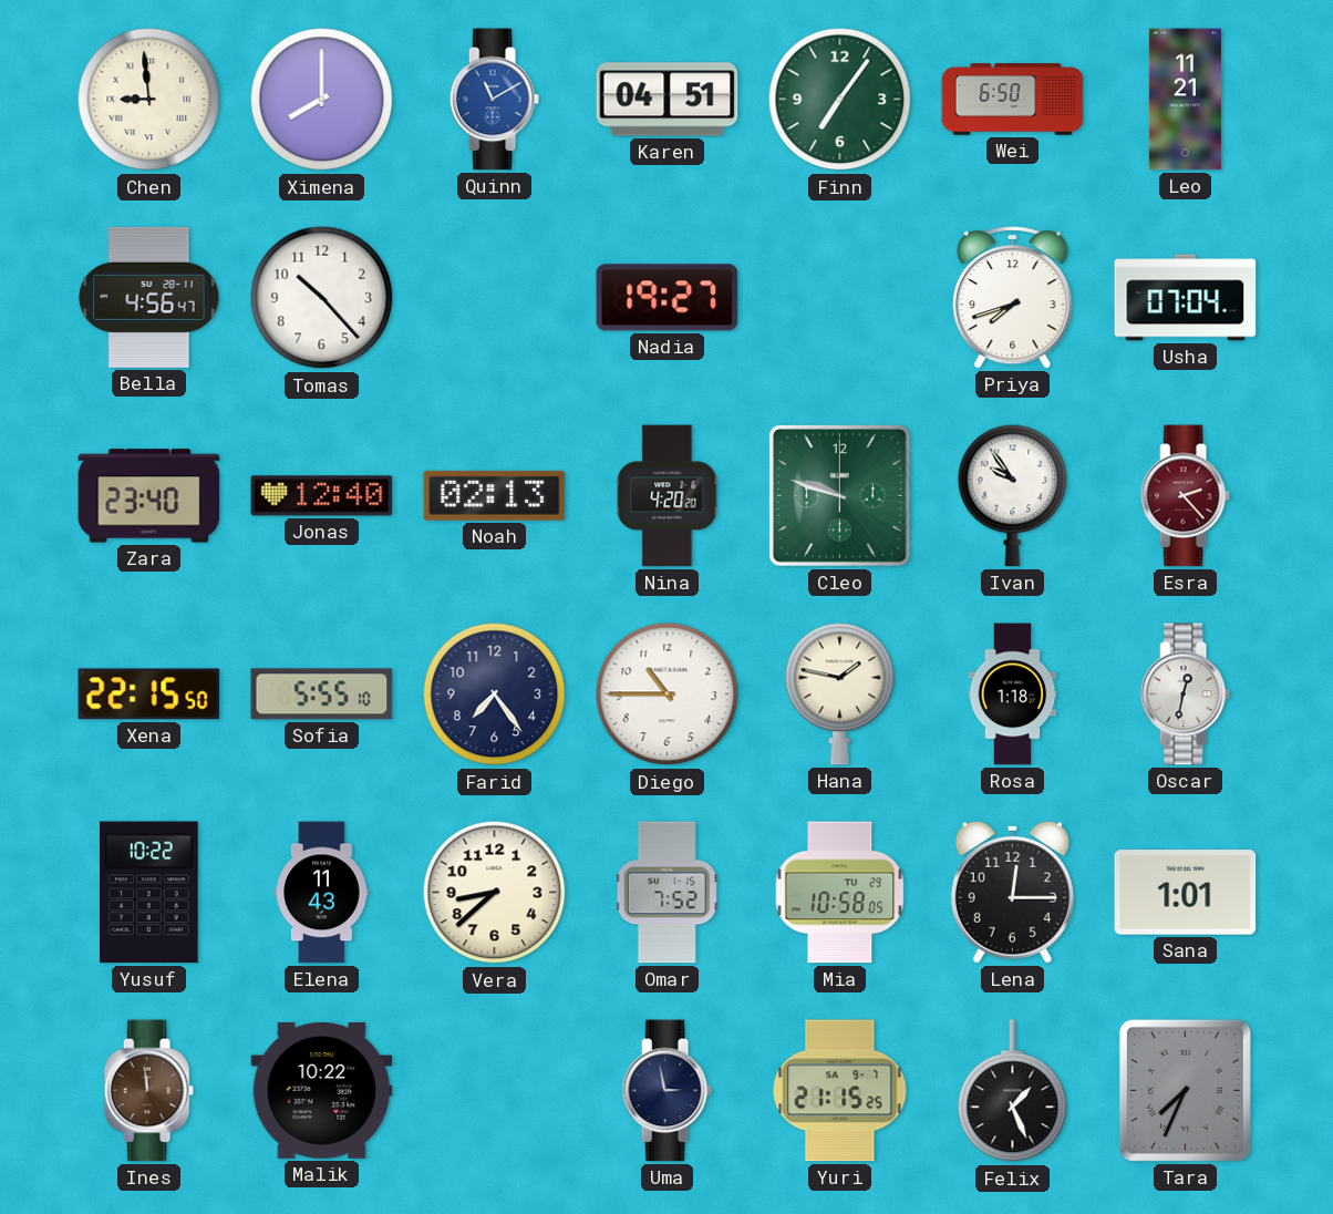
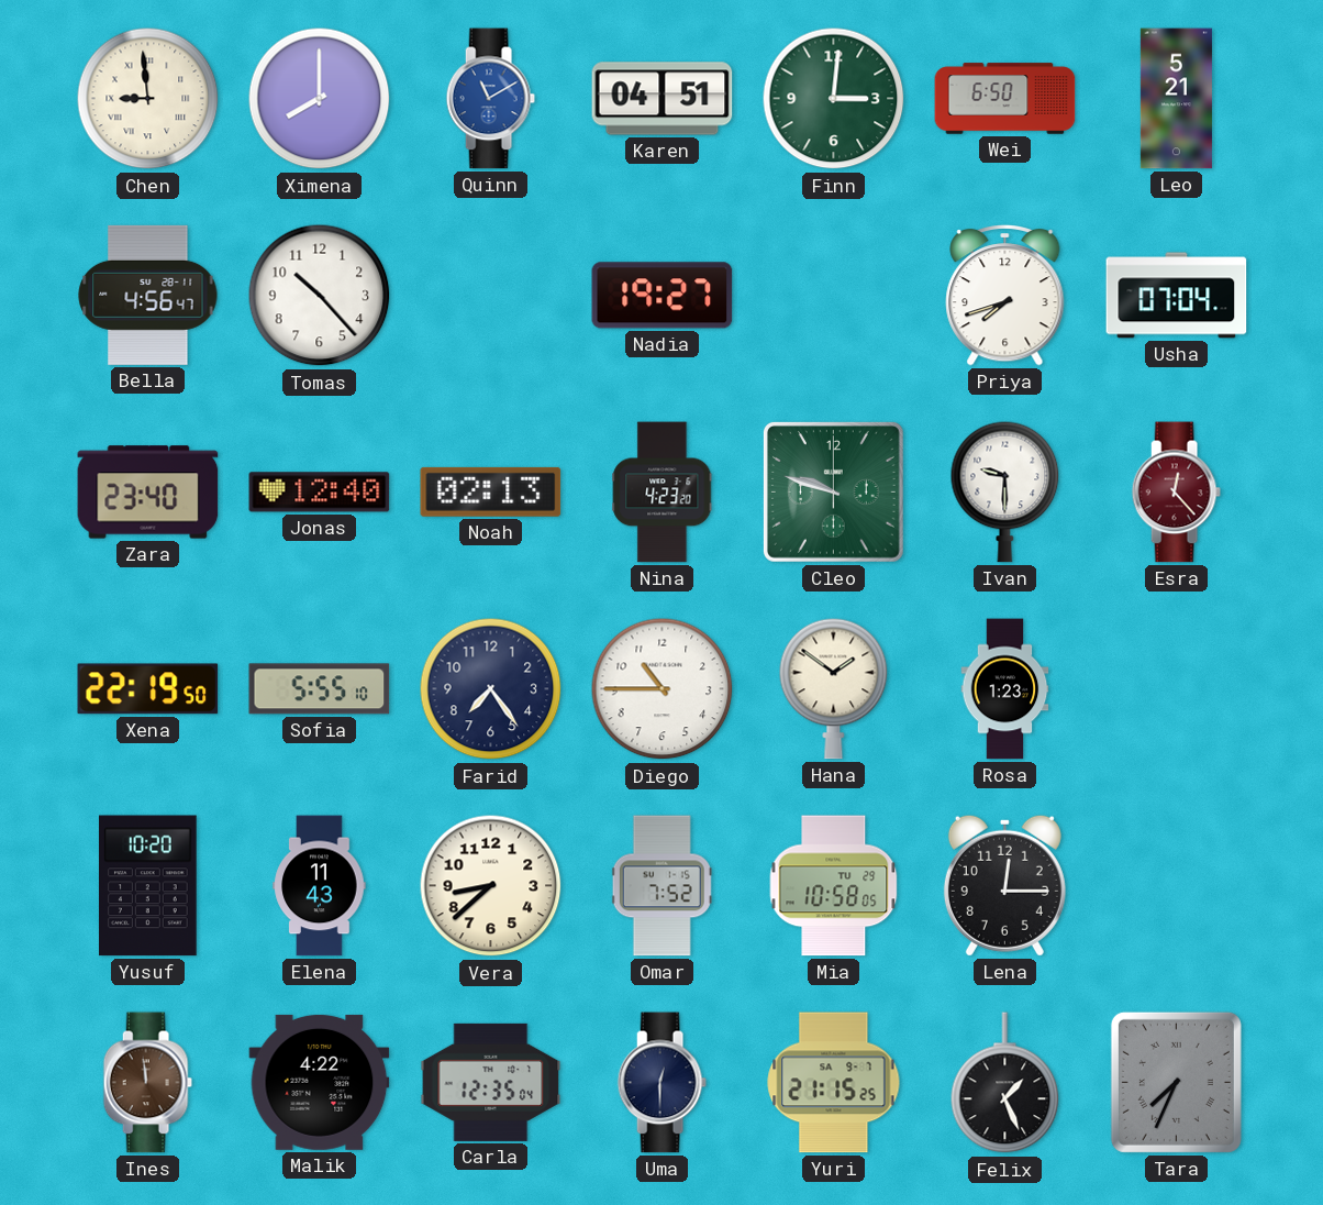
Finn: 7:06 -> 3:01
Leo: 11:21 -> 5:21
Nina: 4:20 -> 4:23
Ivan: 9:54 -> 9:30
Esra: 2:23 -> 12:23
Xena: 22:15 -> 22:19
Hana: 1:47 -> 1:51
Rosa: 1:18 -> 1:23
Oscar: 12:32 -> none
Yusuf: 10:22 -> 10:20
Sana: 1:01 -> none
Malik: 10:22 -> 4:22
Carla: none -> 12:35
Uma: 2:58 -> 12:30
